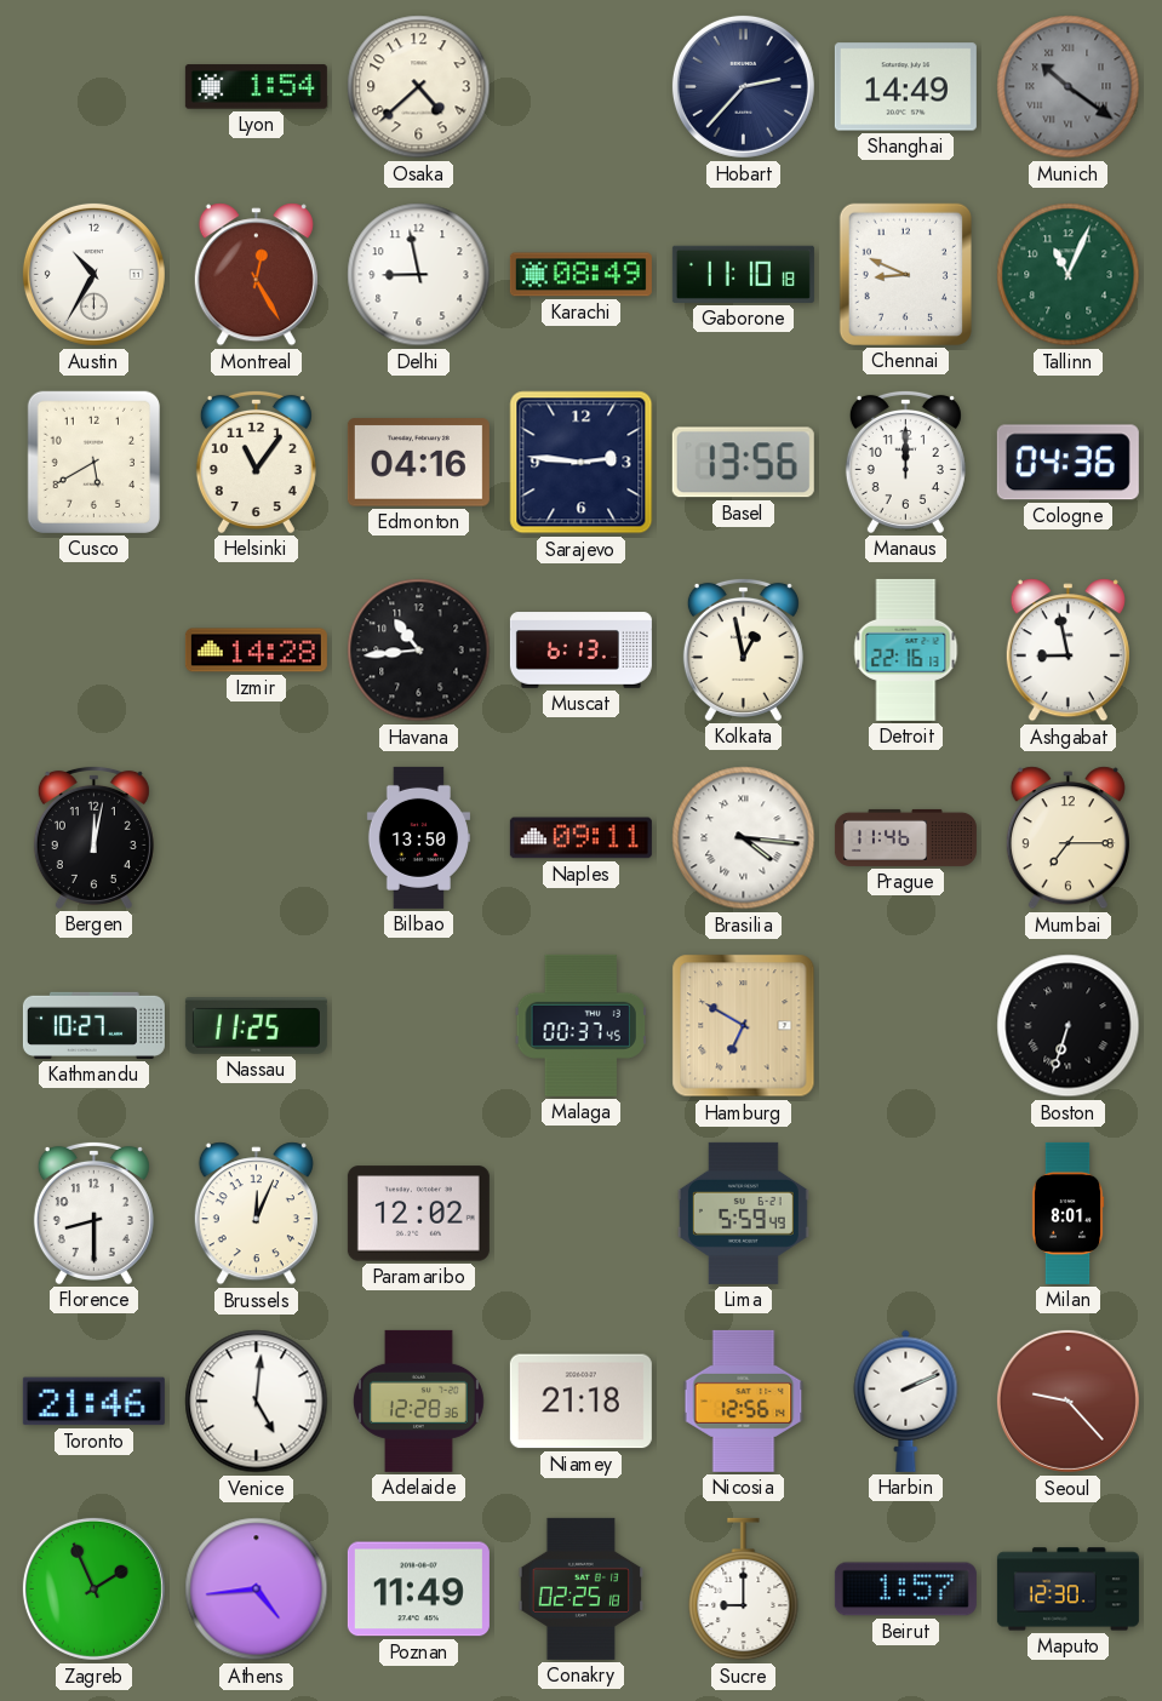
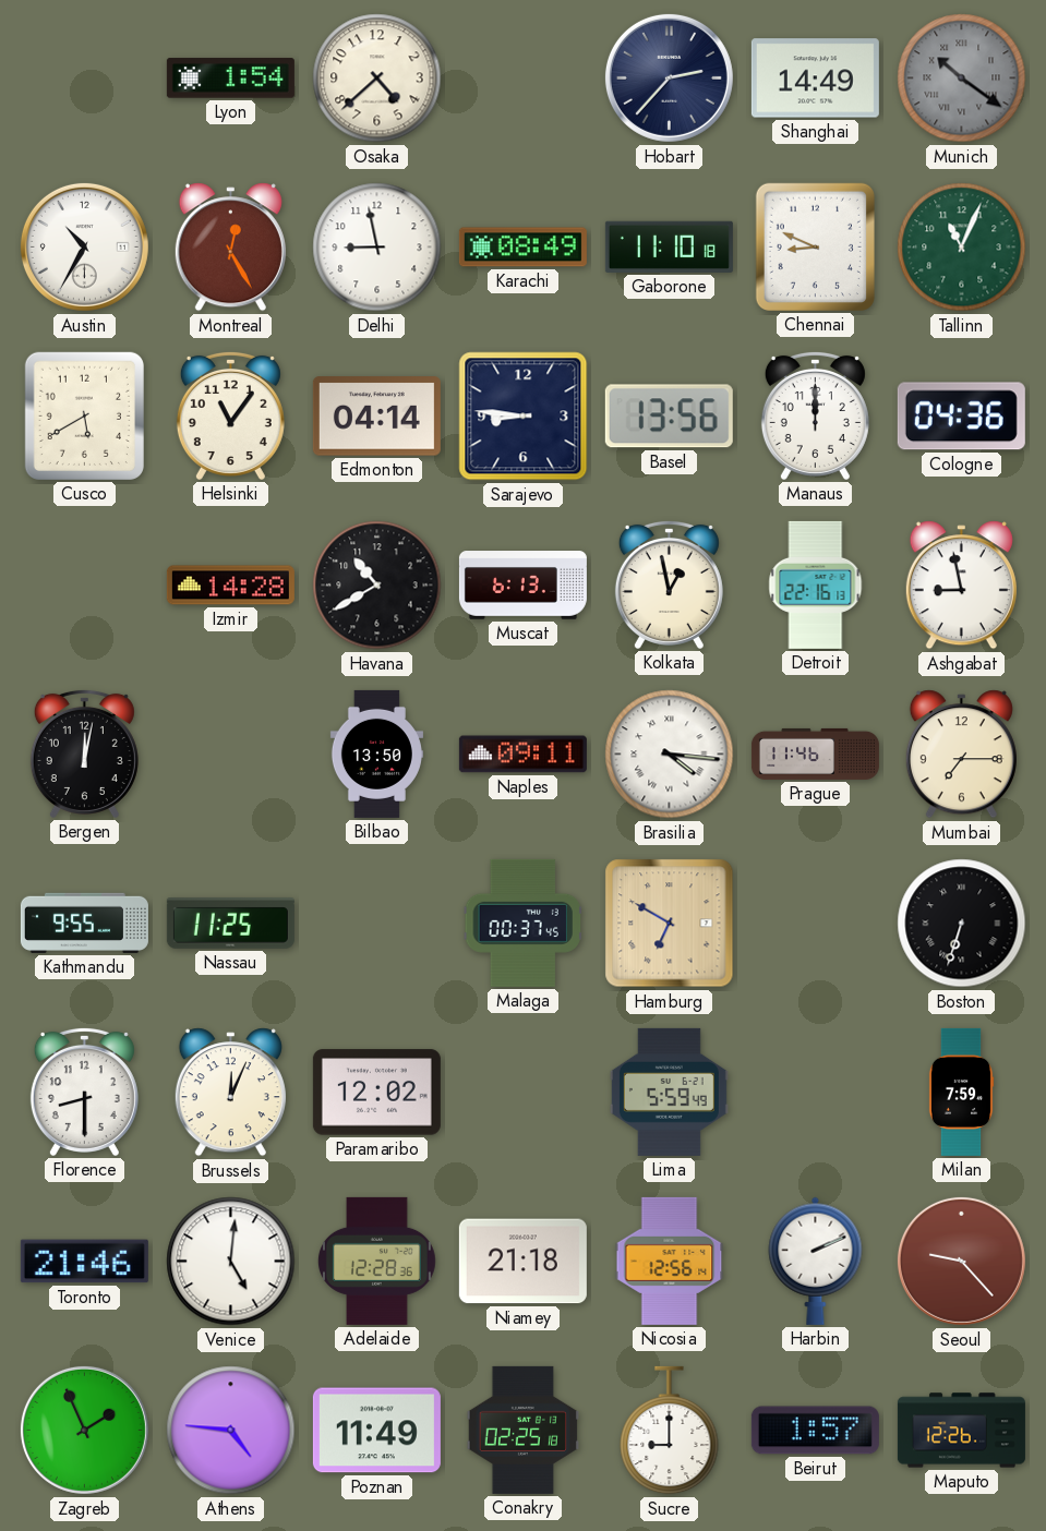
Edmonton: 04:16 -> 04:14
Sarajevo: 2:46 -> 8:46
Havana: 10:44 -> 10:40
Kathmandu: 10:27 -> 9:55
Milan: 8:01 -> 7:59
Athens: 4:44 -> 4:46
Maputo: 12:30 -> 12:26
